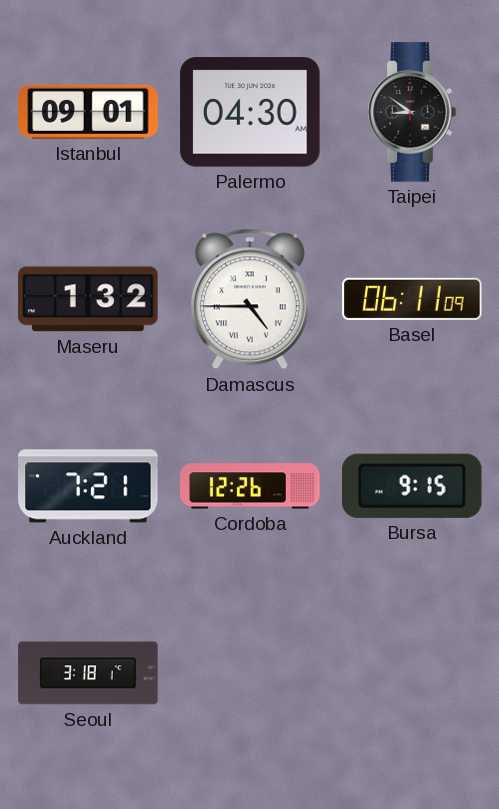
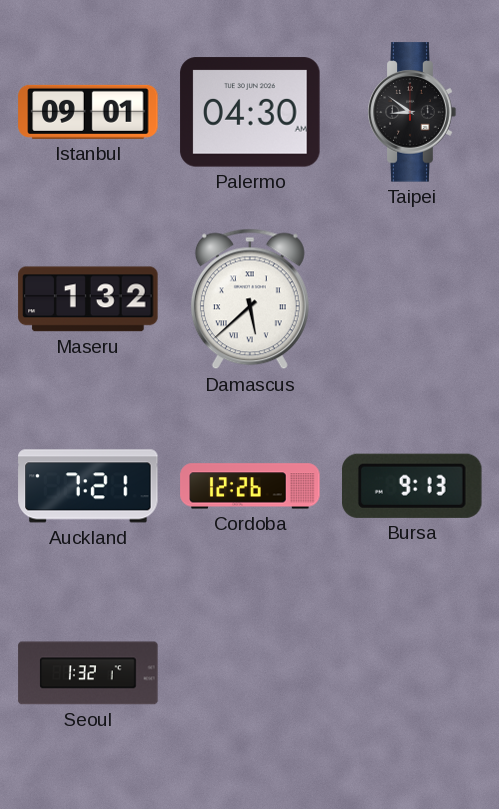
Damascus: 4:45 -> 5:38
Basel: 06:11 -> none
Bursa: 9:15 -> 9:13
Seoul: 3:18 -> 1:32
